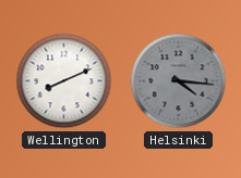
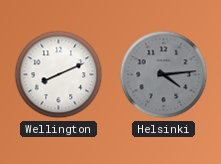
Helsinki: 4:16 -> 4:14
